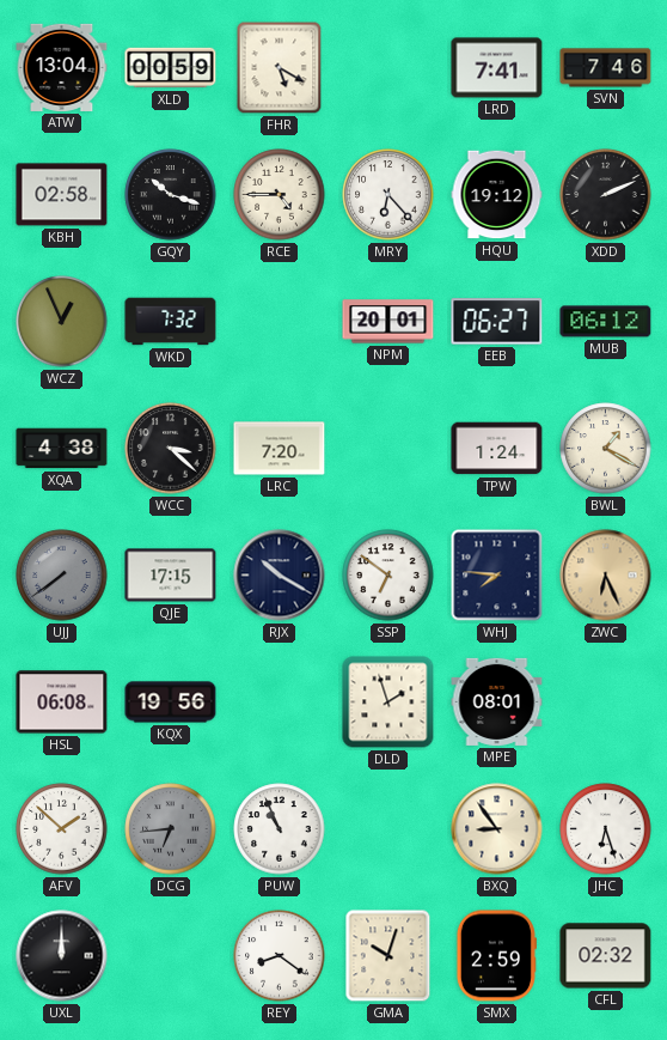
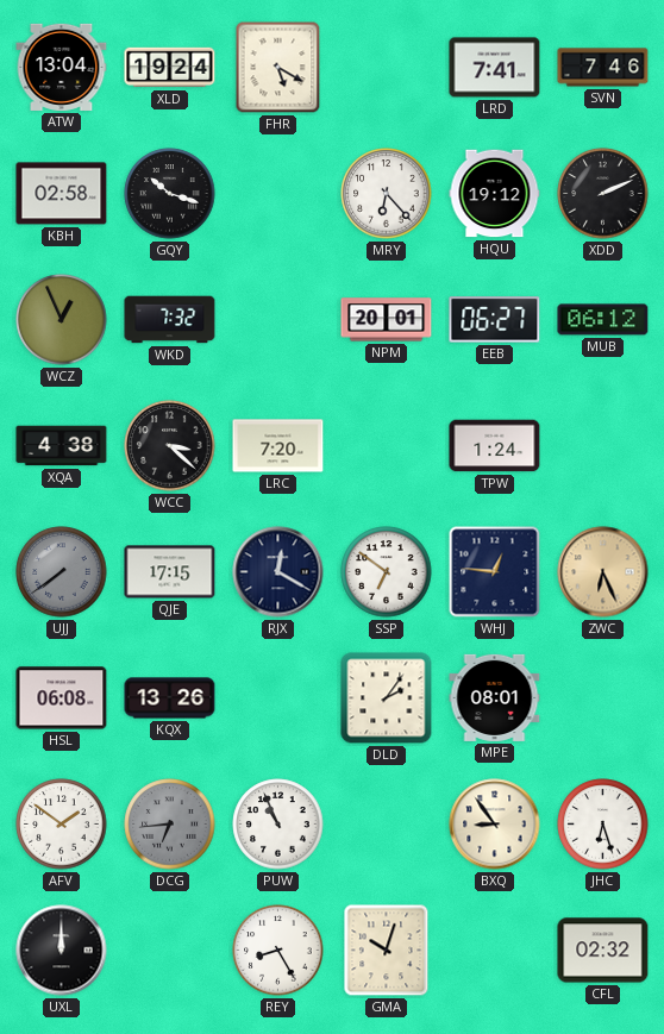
XLD: 00:59 -> 19:24
RCE: 4:45 -> none
BWL: 1:20 -> none
RJX: 10:20 -> 12:20
WHJ: 7:46 -> 12:46
KQX: 19:56 -> 13:26
DLD: 1:57 -> 2:06
AFV: 1:52 -> 1:51
REY: 8:21 -> 8:25
SMX: 2:59 -> none
